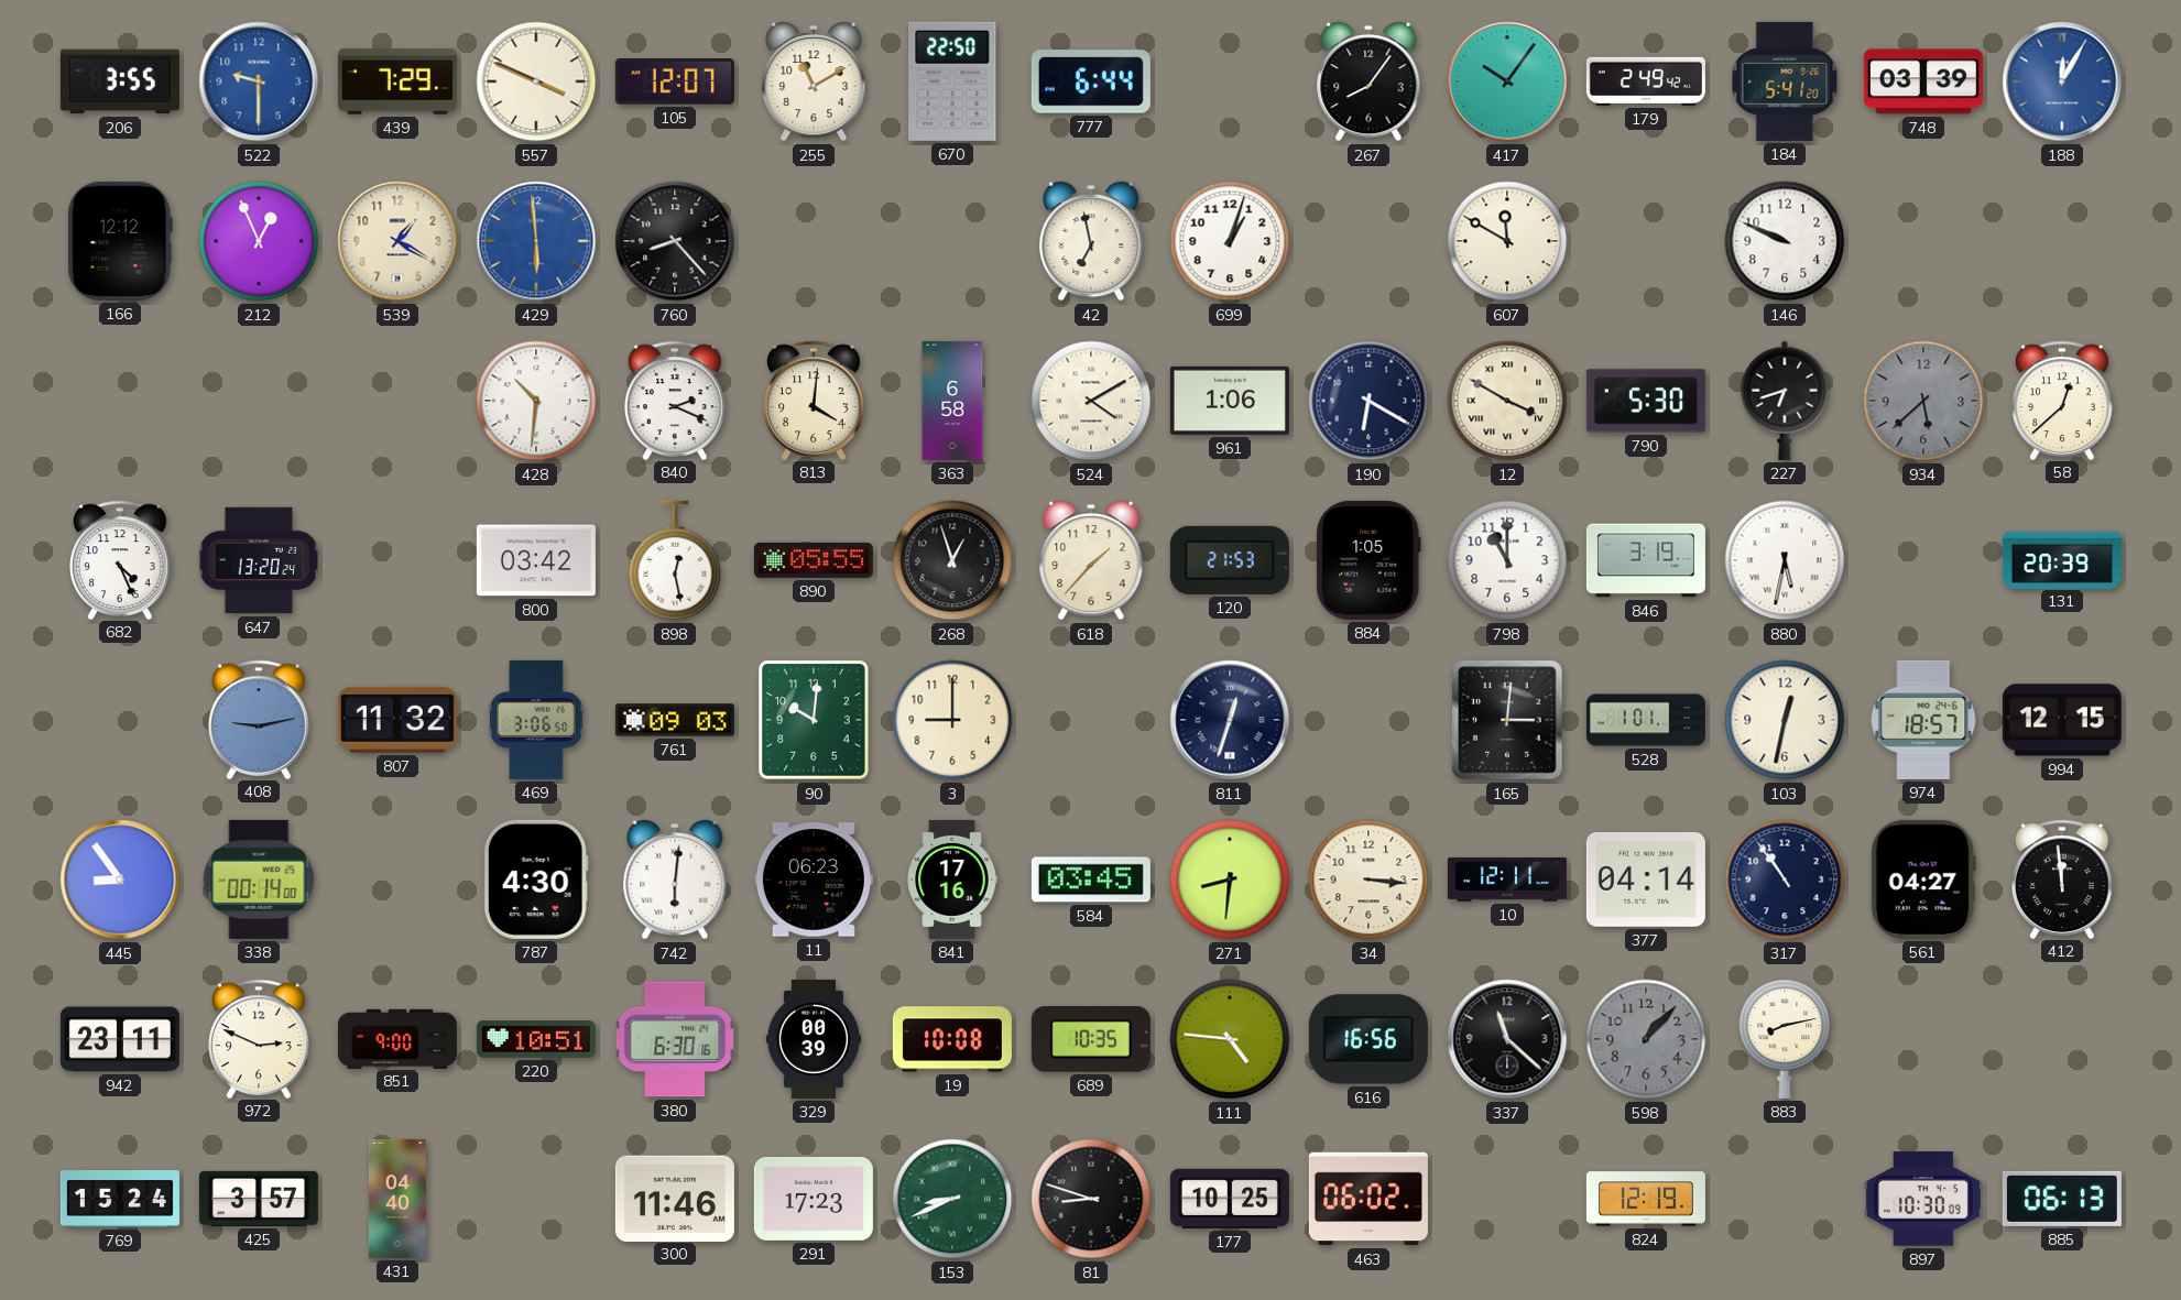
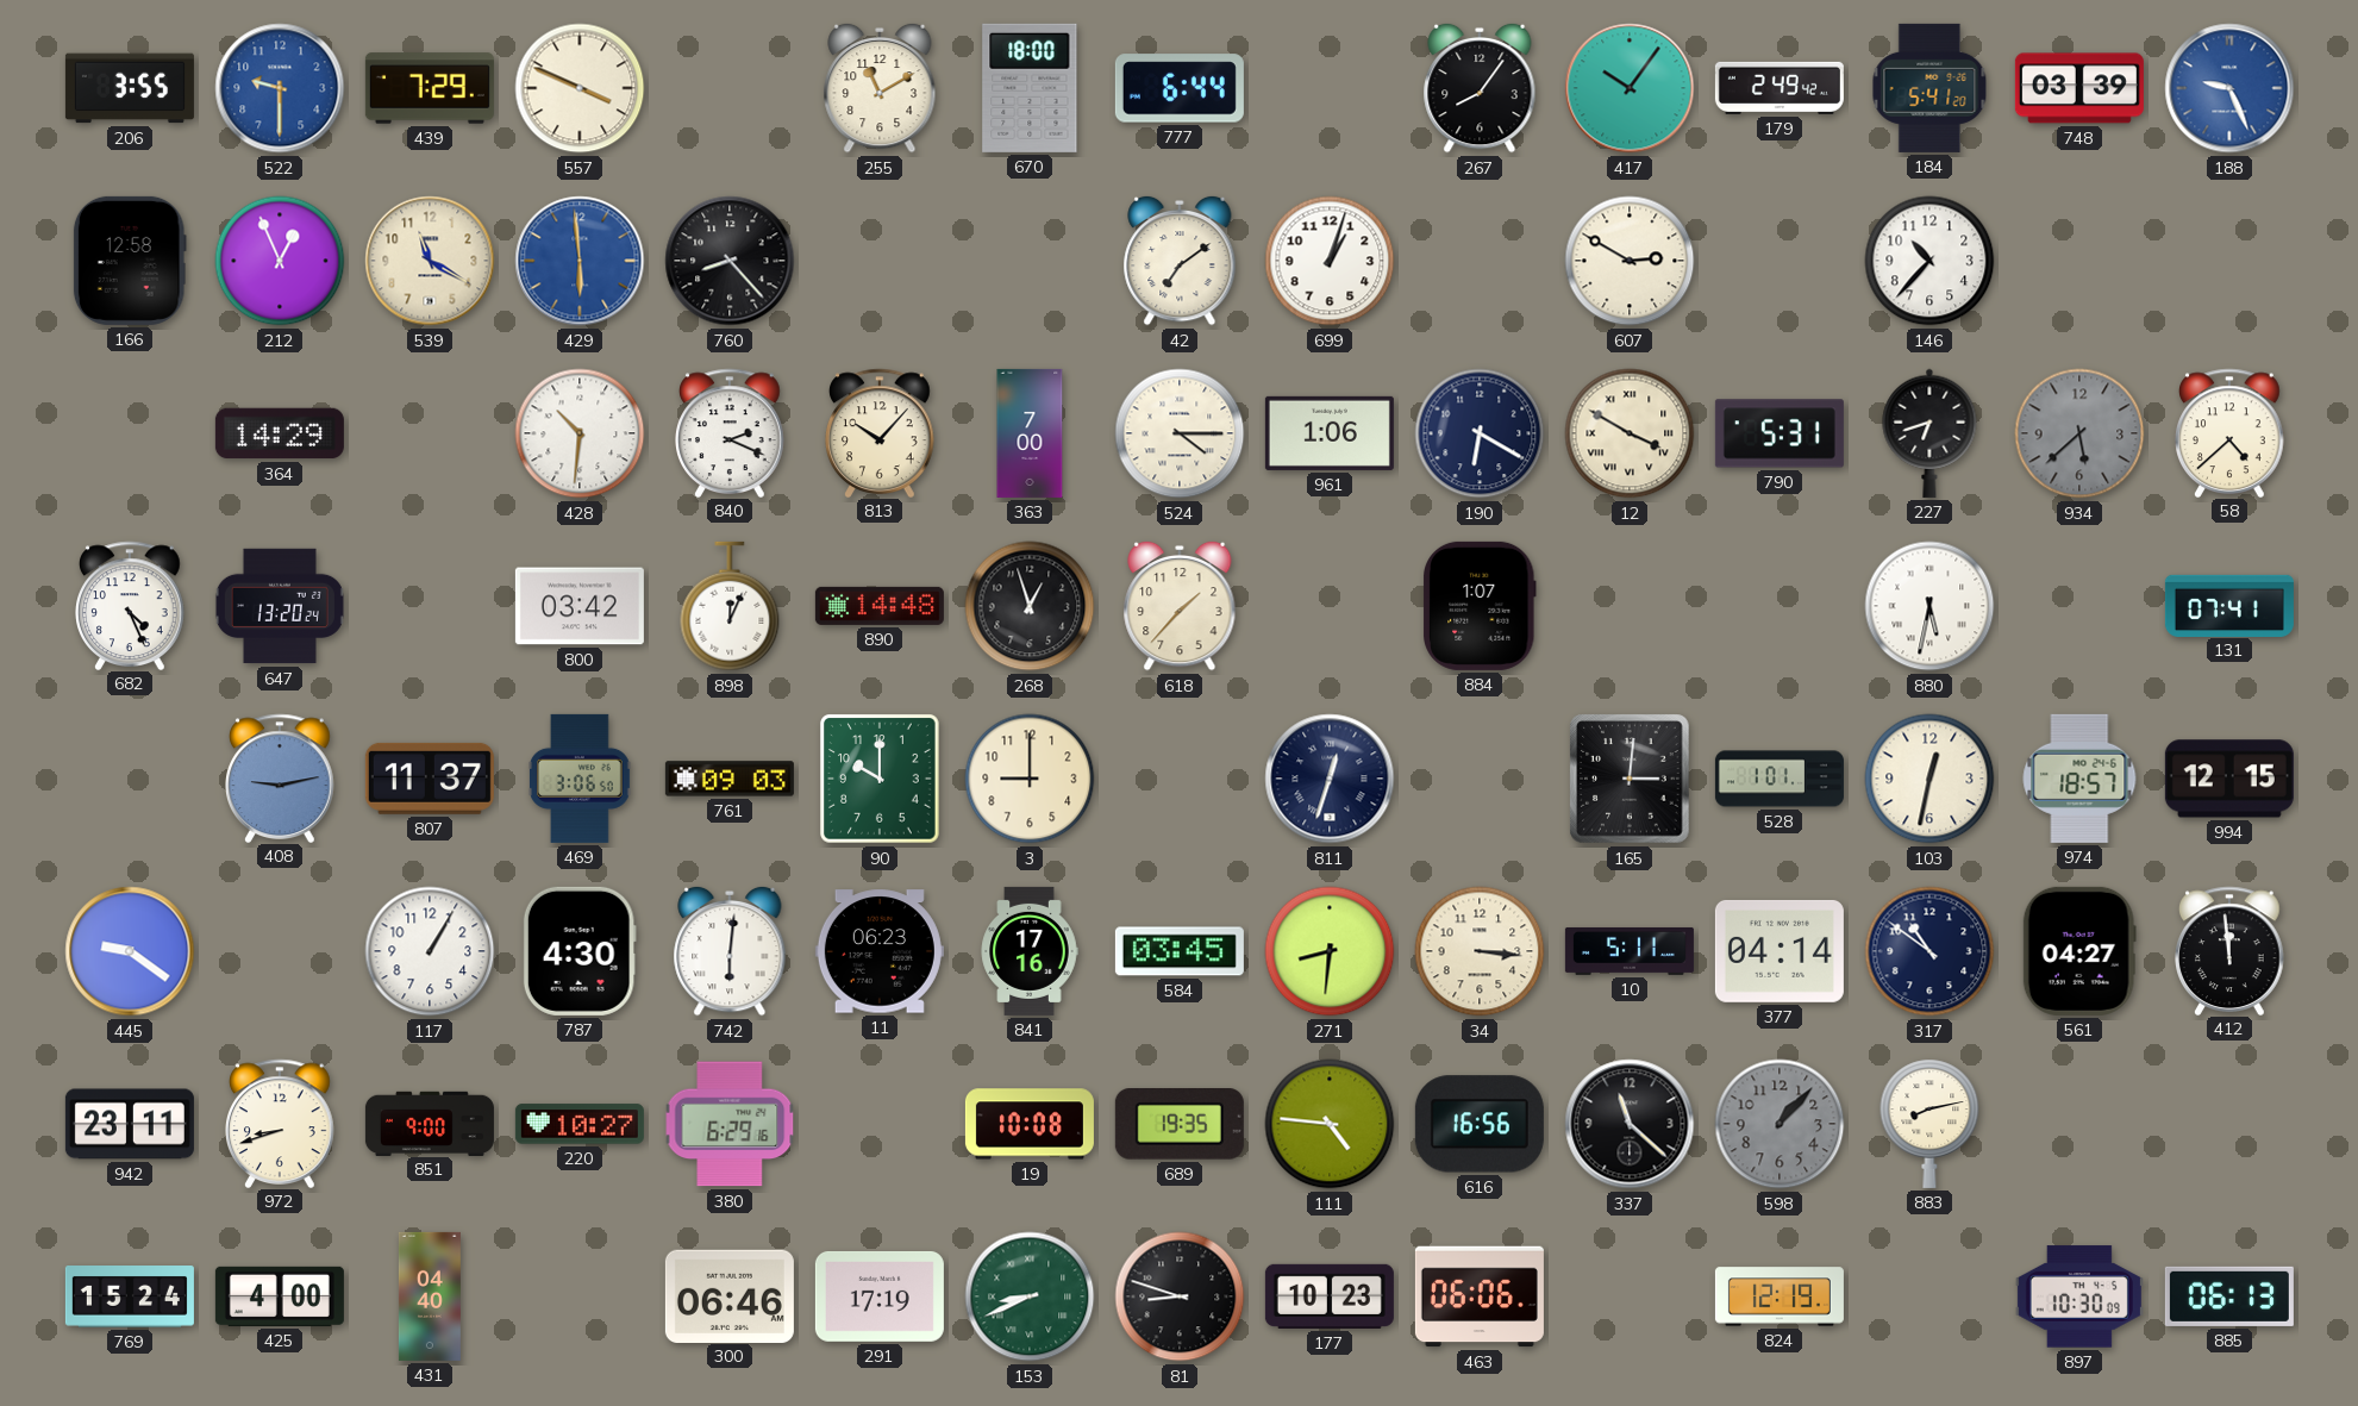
105: 12:07 -> none
670: 22:50 -> 18:00
188: 12:05 -> 9:26
166: 12:12 -> 12:58
539: 1:20 -> 11:20
42: 6:58 -> 7:09
607: 11:50 -> 2:50
146: 9:49 -> 10:37
364: none -> 14:29
813: 4:01 -> 10:07
363: 6:58 -> 7:00
524: 4:10 -> 4:15
790: 5:30 -> 5:31
58: 12:38 -> 4:38
898: 12:28 -> 12:04
890: 05:55 -> 14:48
120: 21:53 -> none
884: 1:05 -> 1:07
798: 11:00 -> none
846: 3:19 -> none
131: 20:39 -> 07:41
807: 11:32 -> 11:37
90: 10:01 -> 10:00
445: 8:54 -> 9:21
338: 00:14 -> none
117: none -> 1:05
10: 12:11 -> 5:11
317: 10:54 -> 10:51
972: 2:49 -> 8:42
220: 10:51 -> 10:27
380: 6:30 -> 6:29
329: 00:39 -> none
689: 10:35 -> 19:35
425: 3:57 -> 4:00
300: 11:46 -> 06:46
291: 17:23 -> 17:19
177: 10:25 -> 10:23
463: 06:02 -> 06:06
